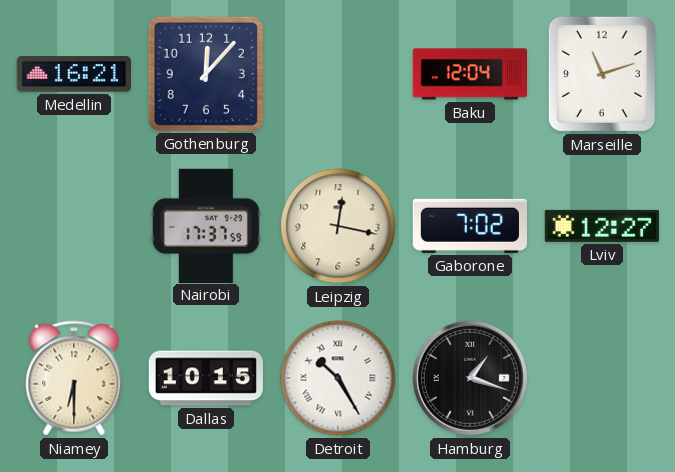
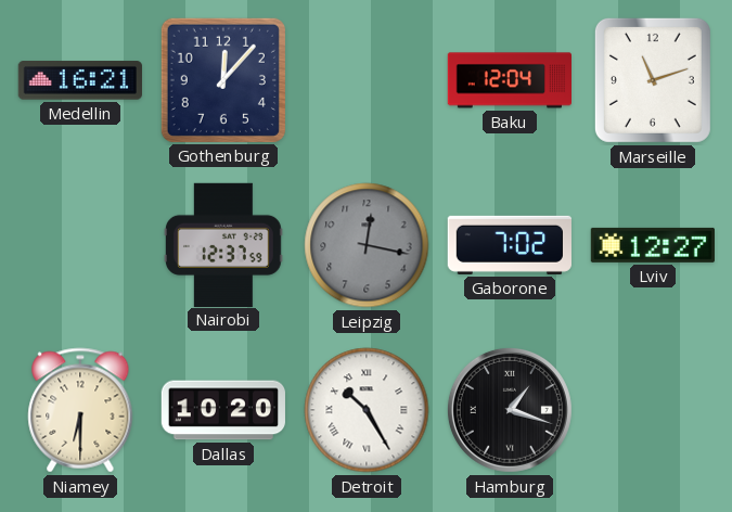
Nairobi: 17:37 -> 12:37
Leipzig dial: cream -> grey
Dallas: 10:15 -> 10:20
